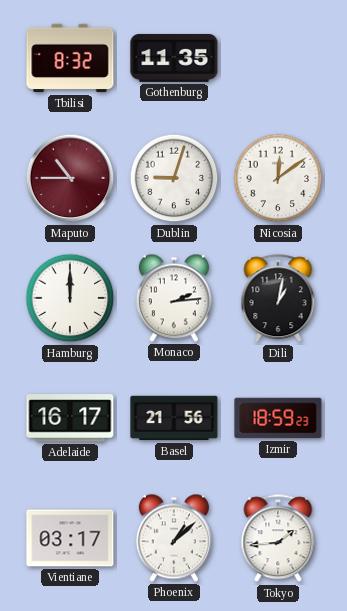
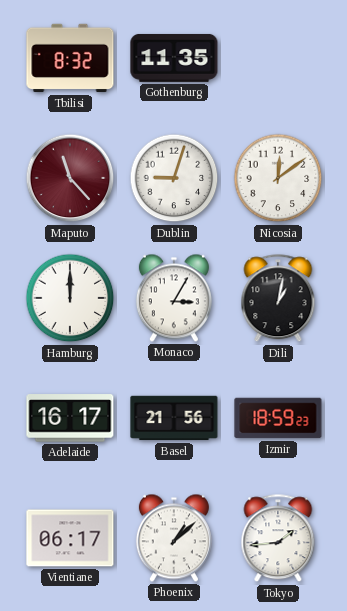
Maputo: 10:45 -> 11:23
Monaco: 2:14 -> 3:05
Vientiane: 03:17 -> 06:17
